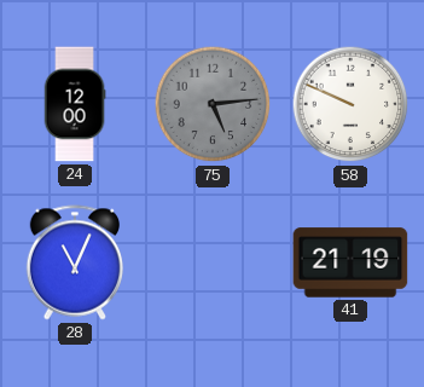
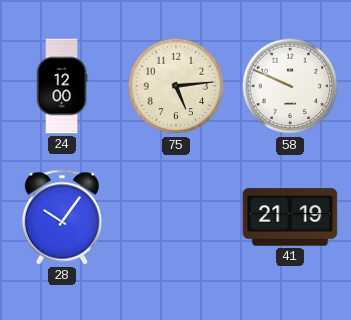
75 dial: grey -> cream
28: 11:04 -> 10:06
